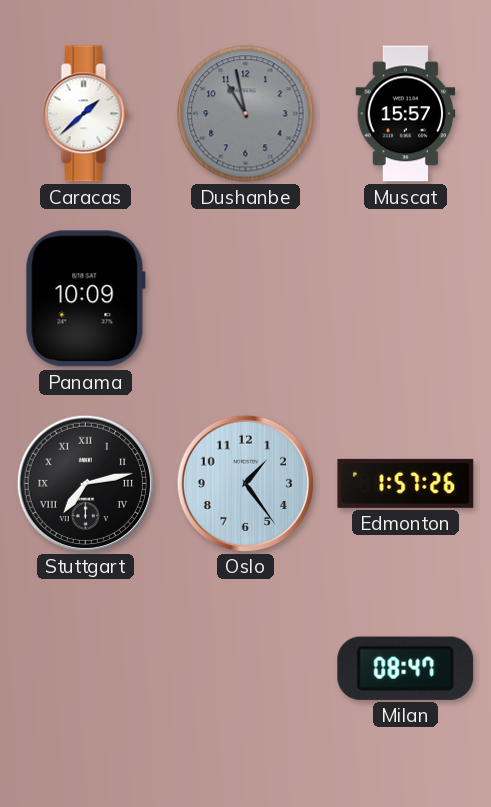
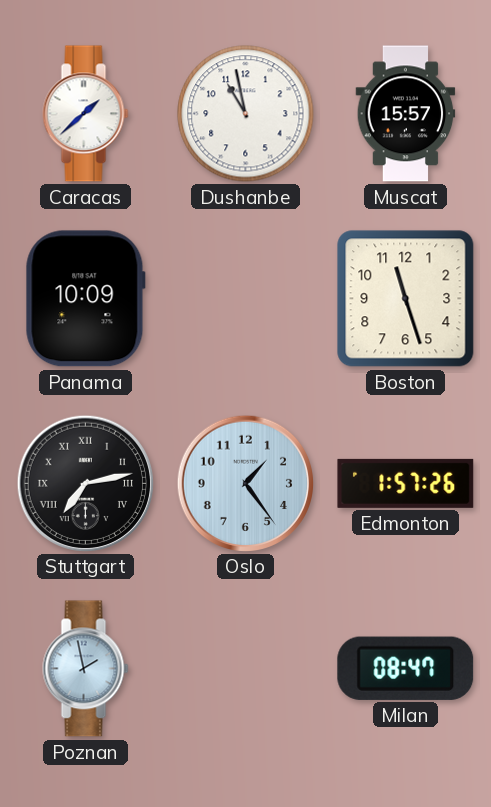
Dushanbe dial: grey -> white
Boston: none -> 11:27
Poznan: none -> 1:58
